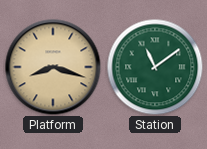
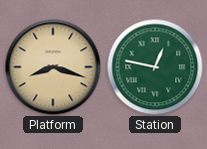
Station: 11:09 -> 12:47
